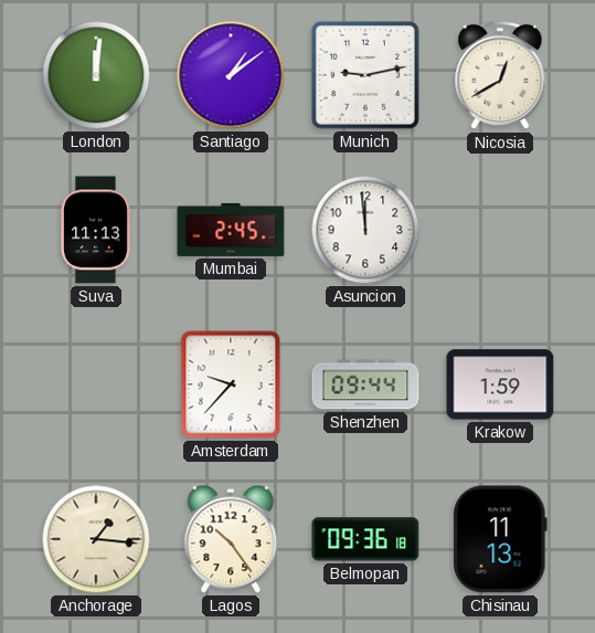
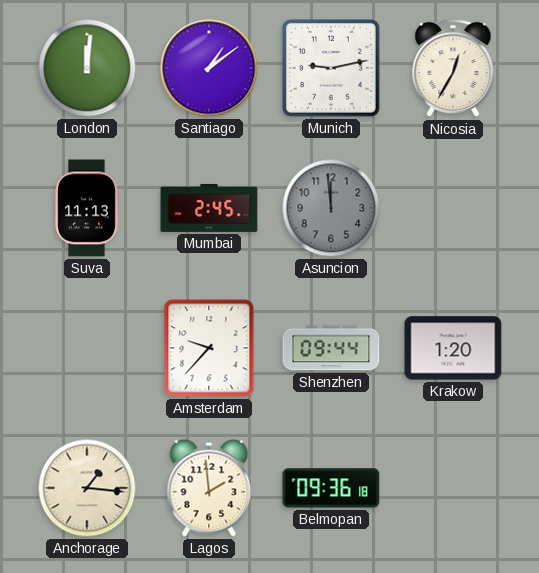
Nicosia: 12:40 -> 12:35
Asuncion dial: white -> grey
Krakow: 1:59 -> 1:20
Lagos: 10:24 -> 1:59
Chisinau: 11:13 -> none
